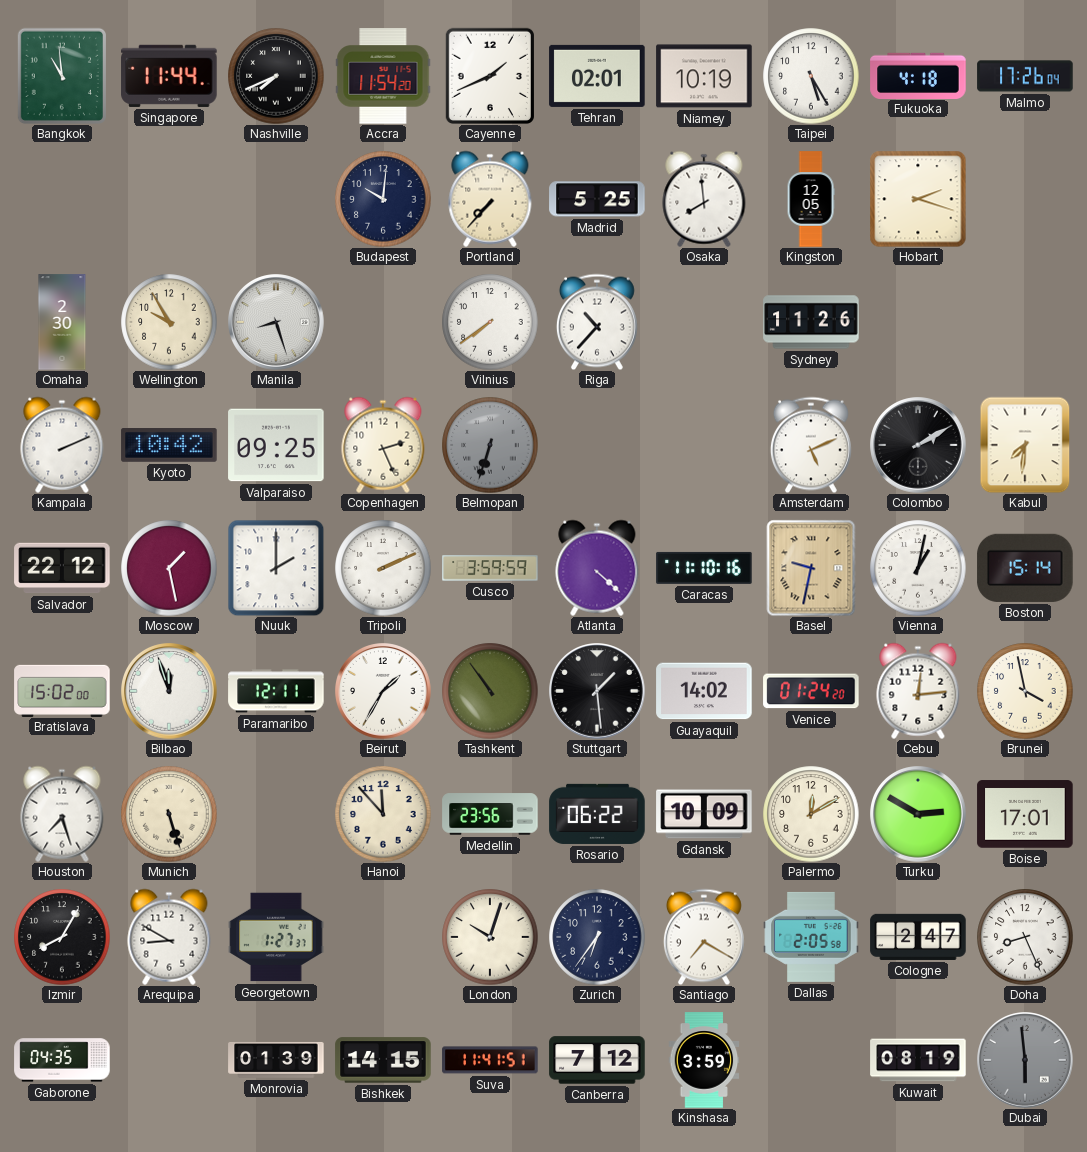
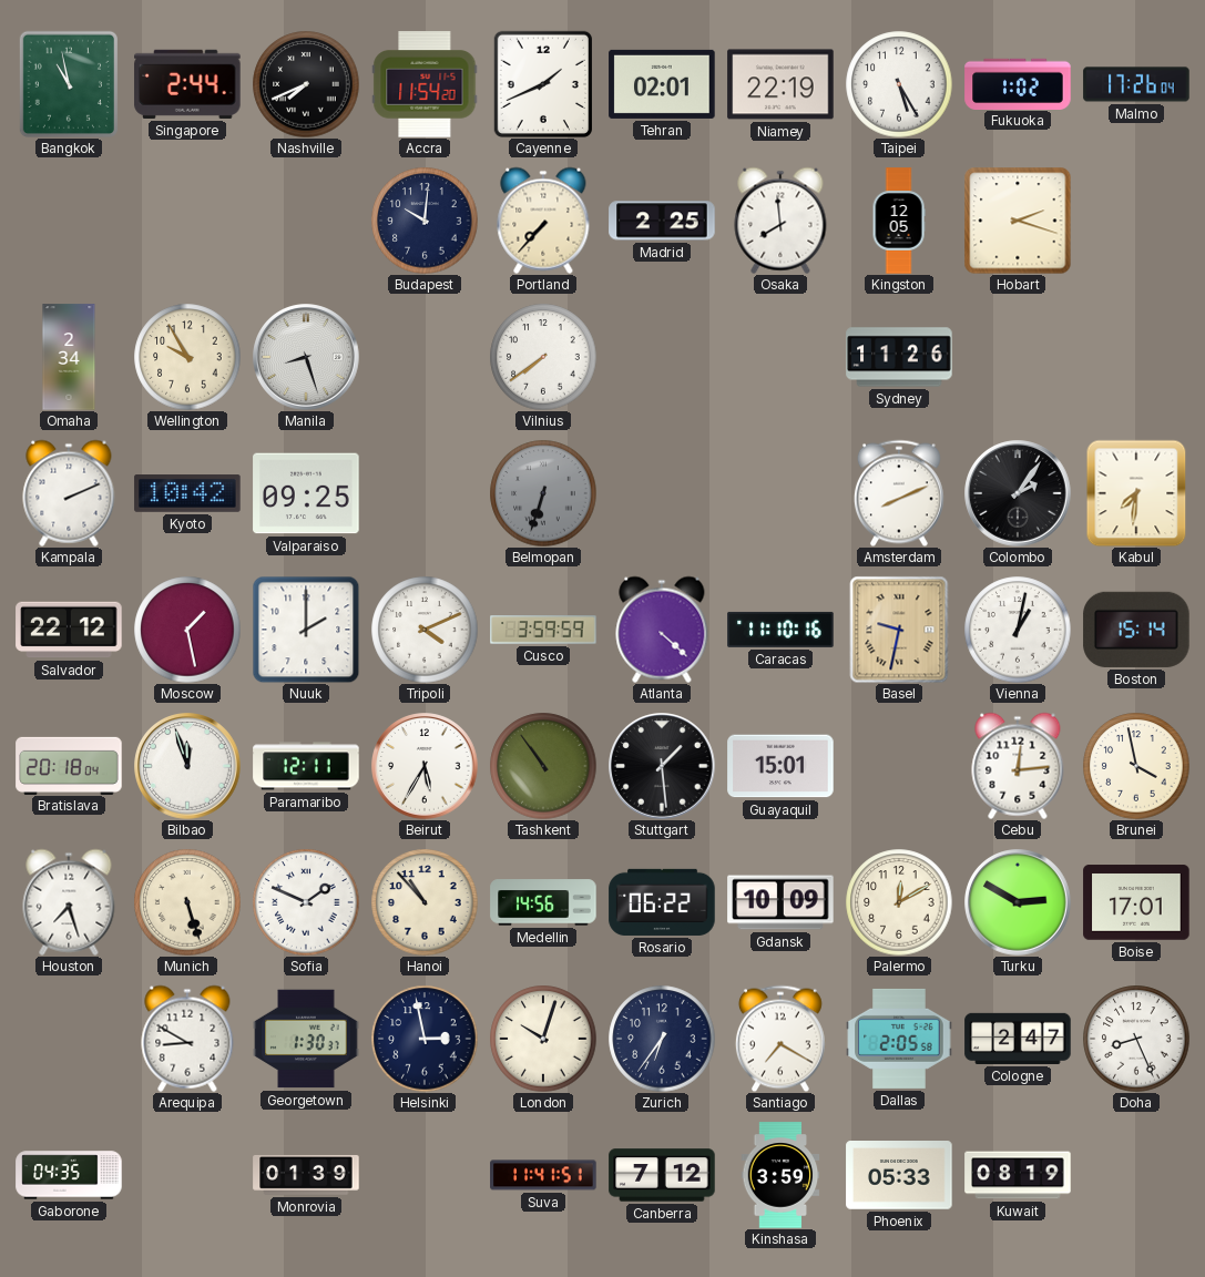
Bangkok: 10:59 -> 10:58
Singapore: 11:44 -> 2:44
Niamey: 10:19 -> 22:19
Fukuoka: 4:18 -> 1:02
Madrid: 5:25 -> 2:25
Omaha: 2:30 -> 2:34
Riga: 10:37 -> none
Copenhagen: 2:26 -> none
Amsterdam: 5:11 -> 8:11
Colombo: 2:10 -> 2:06
Tripoli: 2:11 -> 4:11
Bratislava: 15:02 -> 20:18
Beirut: 1:35 -> 5:35
Guayaquil: 14:02 -> 15:01
Venice: 01:24 -> none
Sofia: none -> 1:49
Hanoi: 11:53 -> 10:53
Medellin: 23:56 -> 14:56
Izmir: 8:05 -> none
Georgetown: 1:27 -> 1:30
Helsinki: none -> 2:58
Bishkek: 14:15 -> none
Phoenix: none -> 05:33
Dubai: 5:59 -> none
